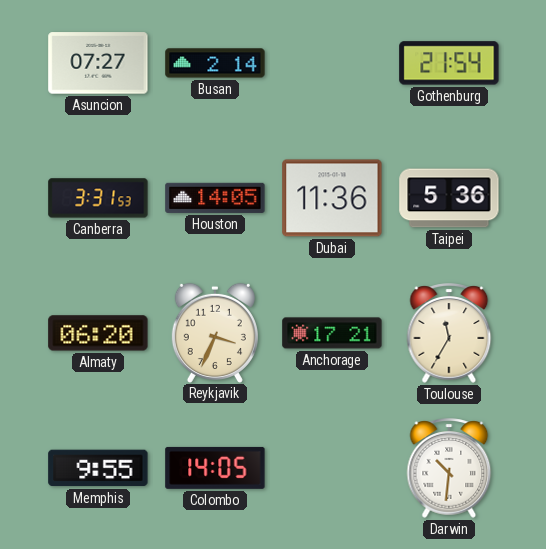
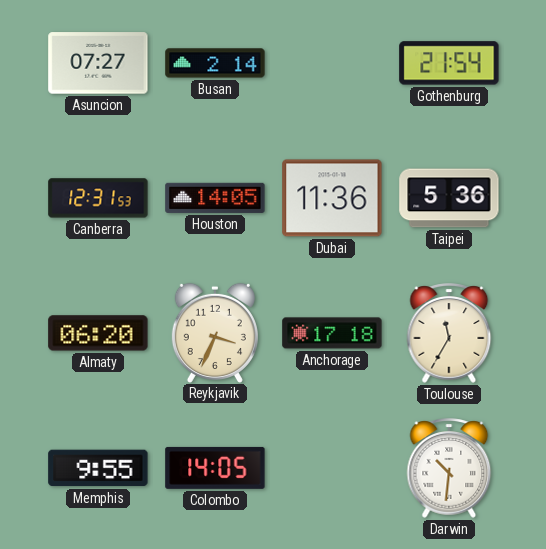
Canberra: 3:31 -> 12:31
Anchorage: 17:21 -> 17:18
